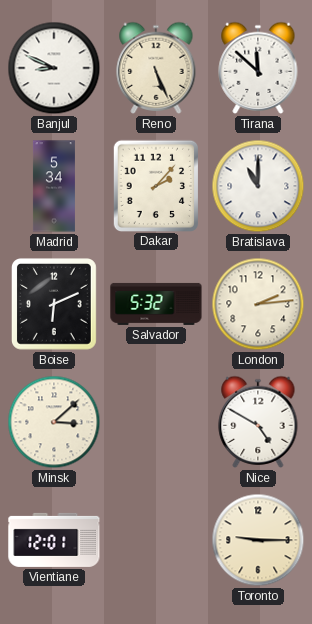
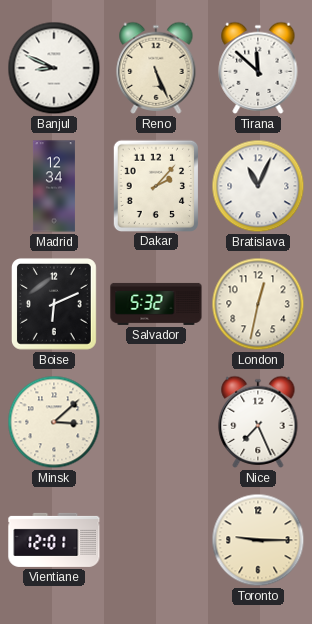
Madrid: 5:34 -> 12:34
Bratislava: 11:00 -> 11:04
London: 2:14 -> 12:32
Nice: 4:50 -> 7:26
